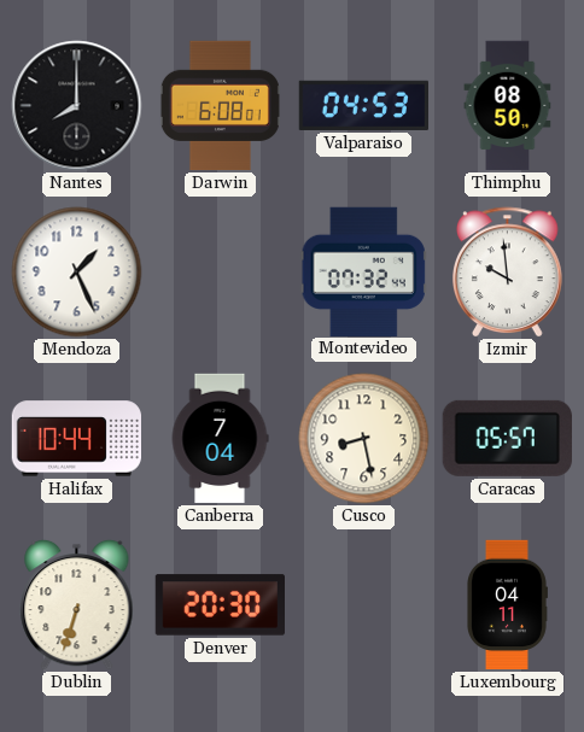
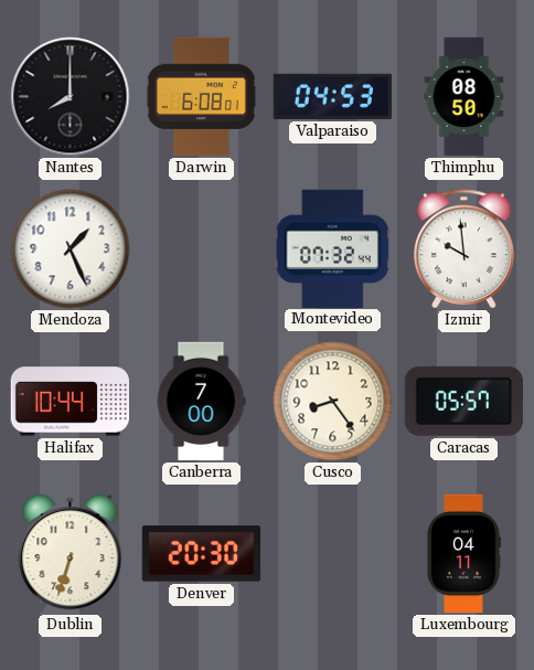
Canberra: 7:04 -> 7:00
Cusco: 8:28 -> 8:24
